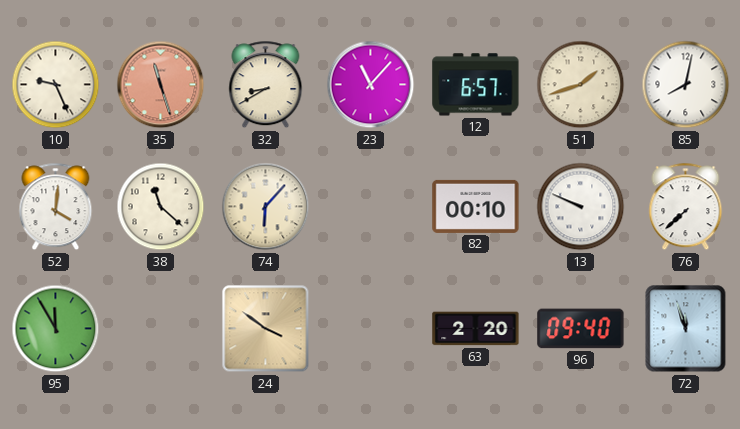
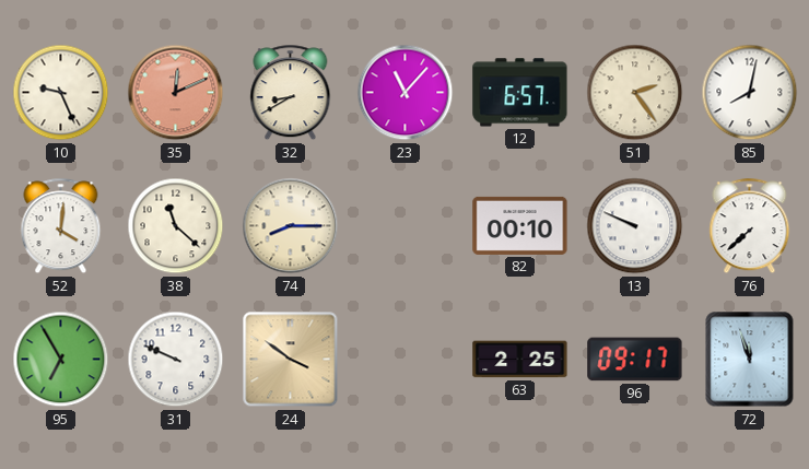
35: 11:27 -> 12:11
51: 1:42 -> 2:24
74: 6:07 -> 8:15
95: 11:55 -> 6:55
31: none -> 9:49
63: 2:20 -> 2:25
96: 09:40 -> 09:17
